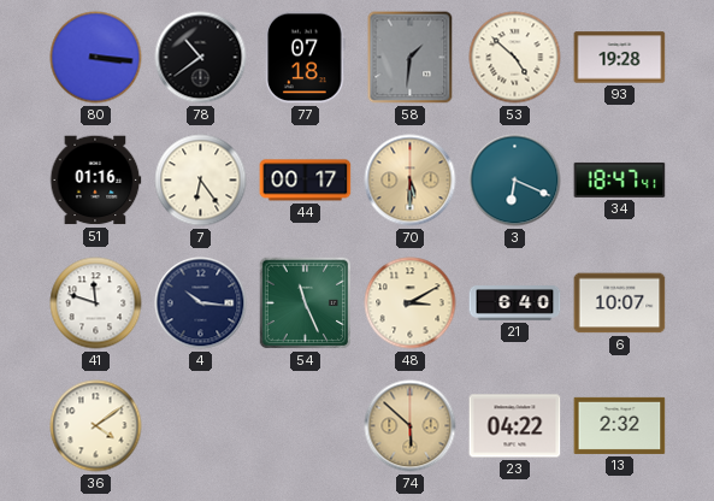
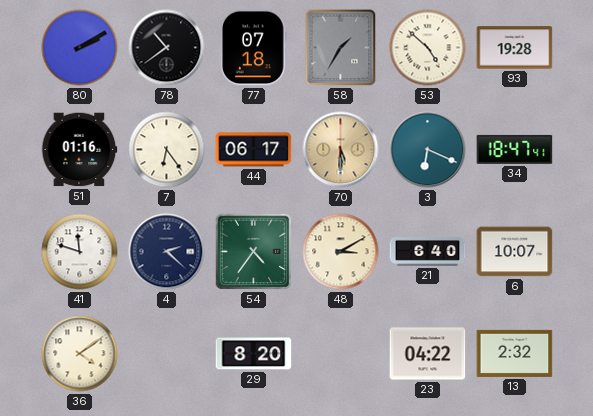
80: 3:16 -> 2:10
58: 1:31 -> 1:35
44: 00:17 -> 06:17
4: 10:16 -> 2:22
54: 11:26 -> 4:36
29: none -> 8:20
74: 5:52 -> none
